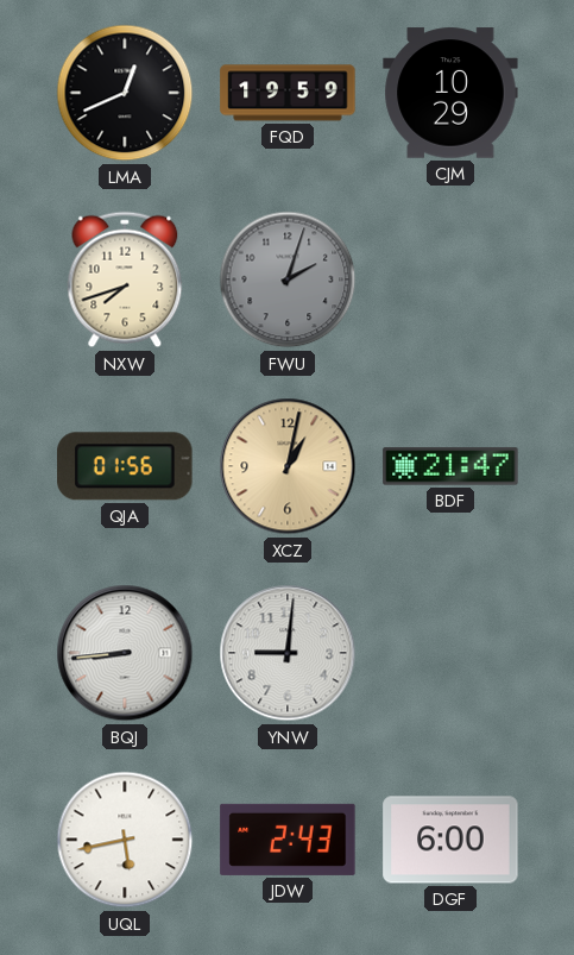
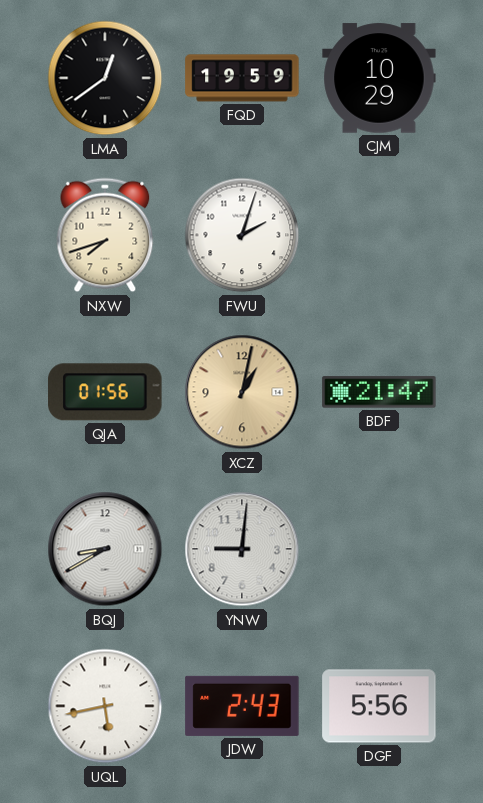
LMA: 12:41 -> 12:39
FWU dial: grey -> white
BQJ: 8:44 -> 8:40
DGF: 6:00 -> 5:56
